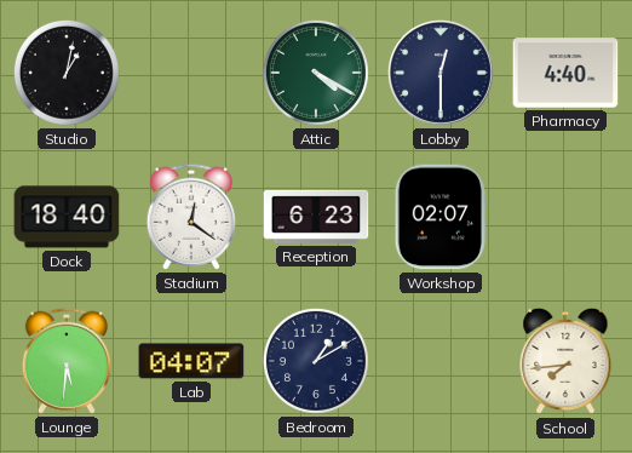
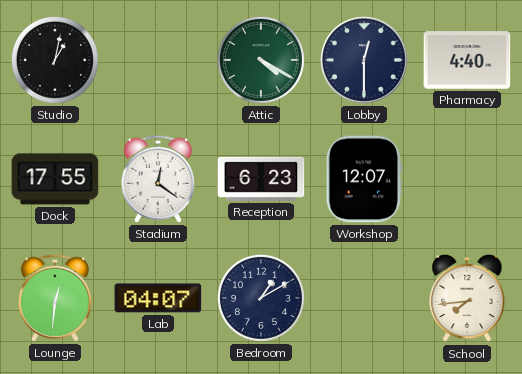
Dock: 18:40 -> 17:55
Workshop: 02:07 -> 12:07
Lounge: 5:31 -> 12:31
